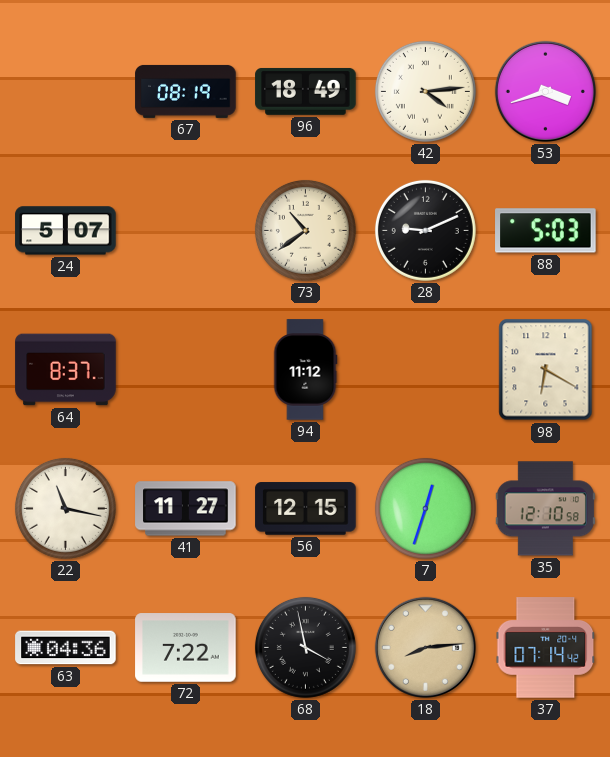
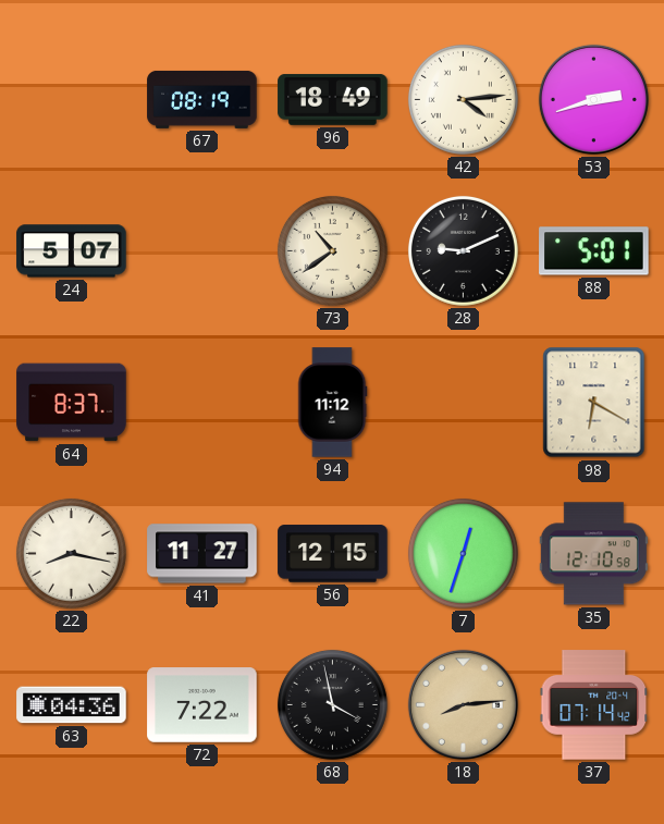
53: 3:42 -> 2:42
88: 5:03 -> 5:01
22: 11:17 -> 8:17
